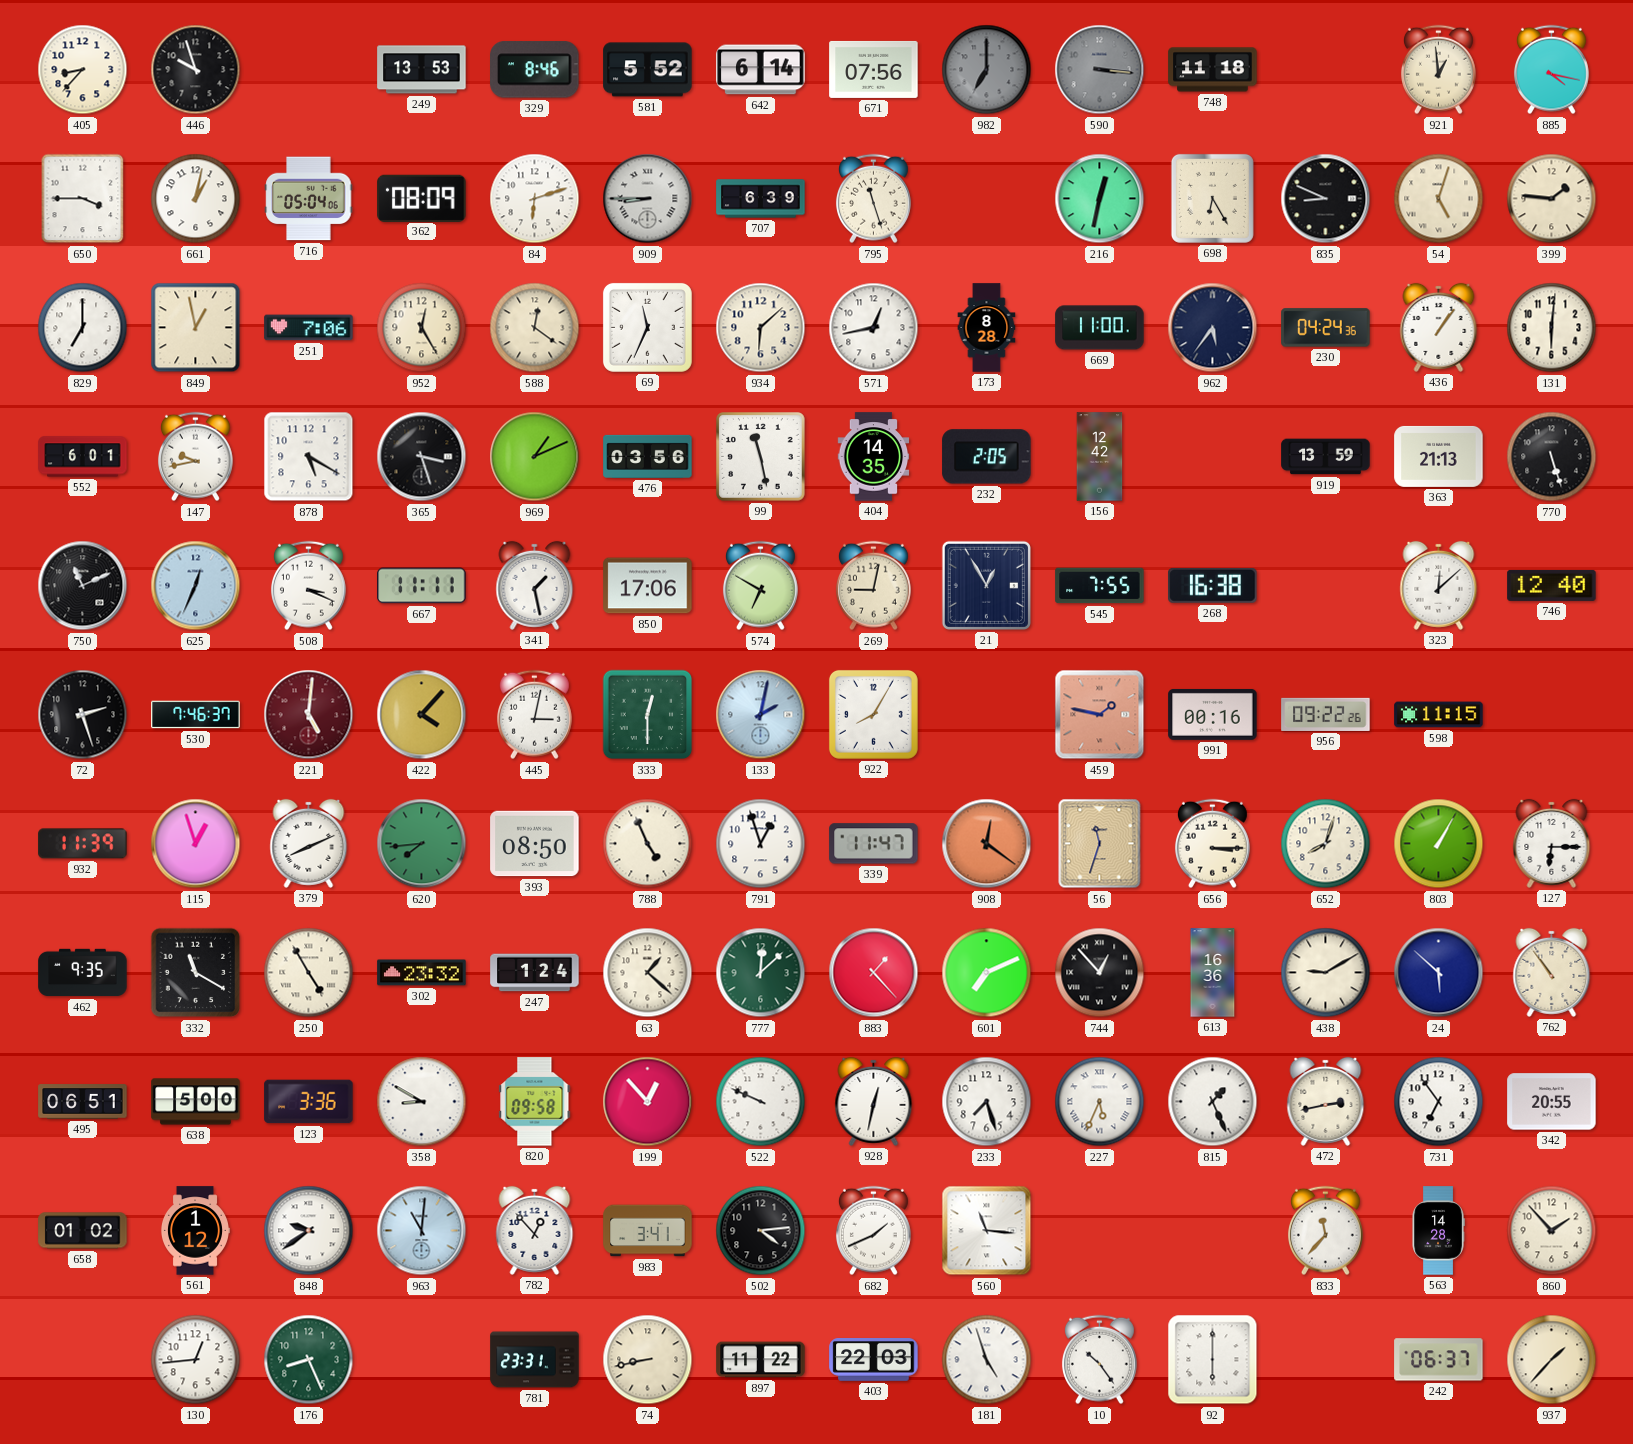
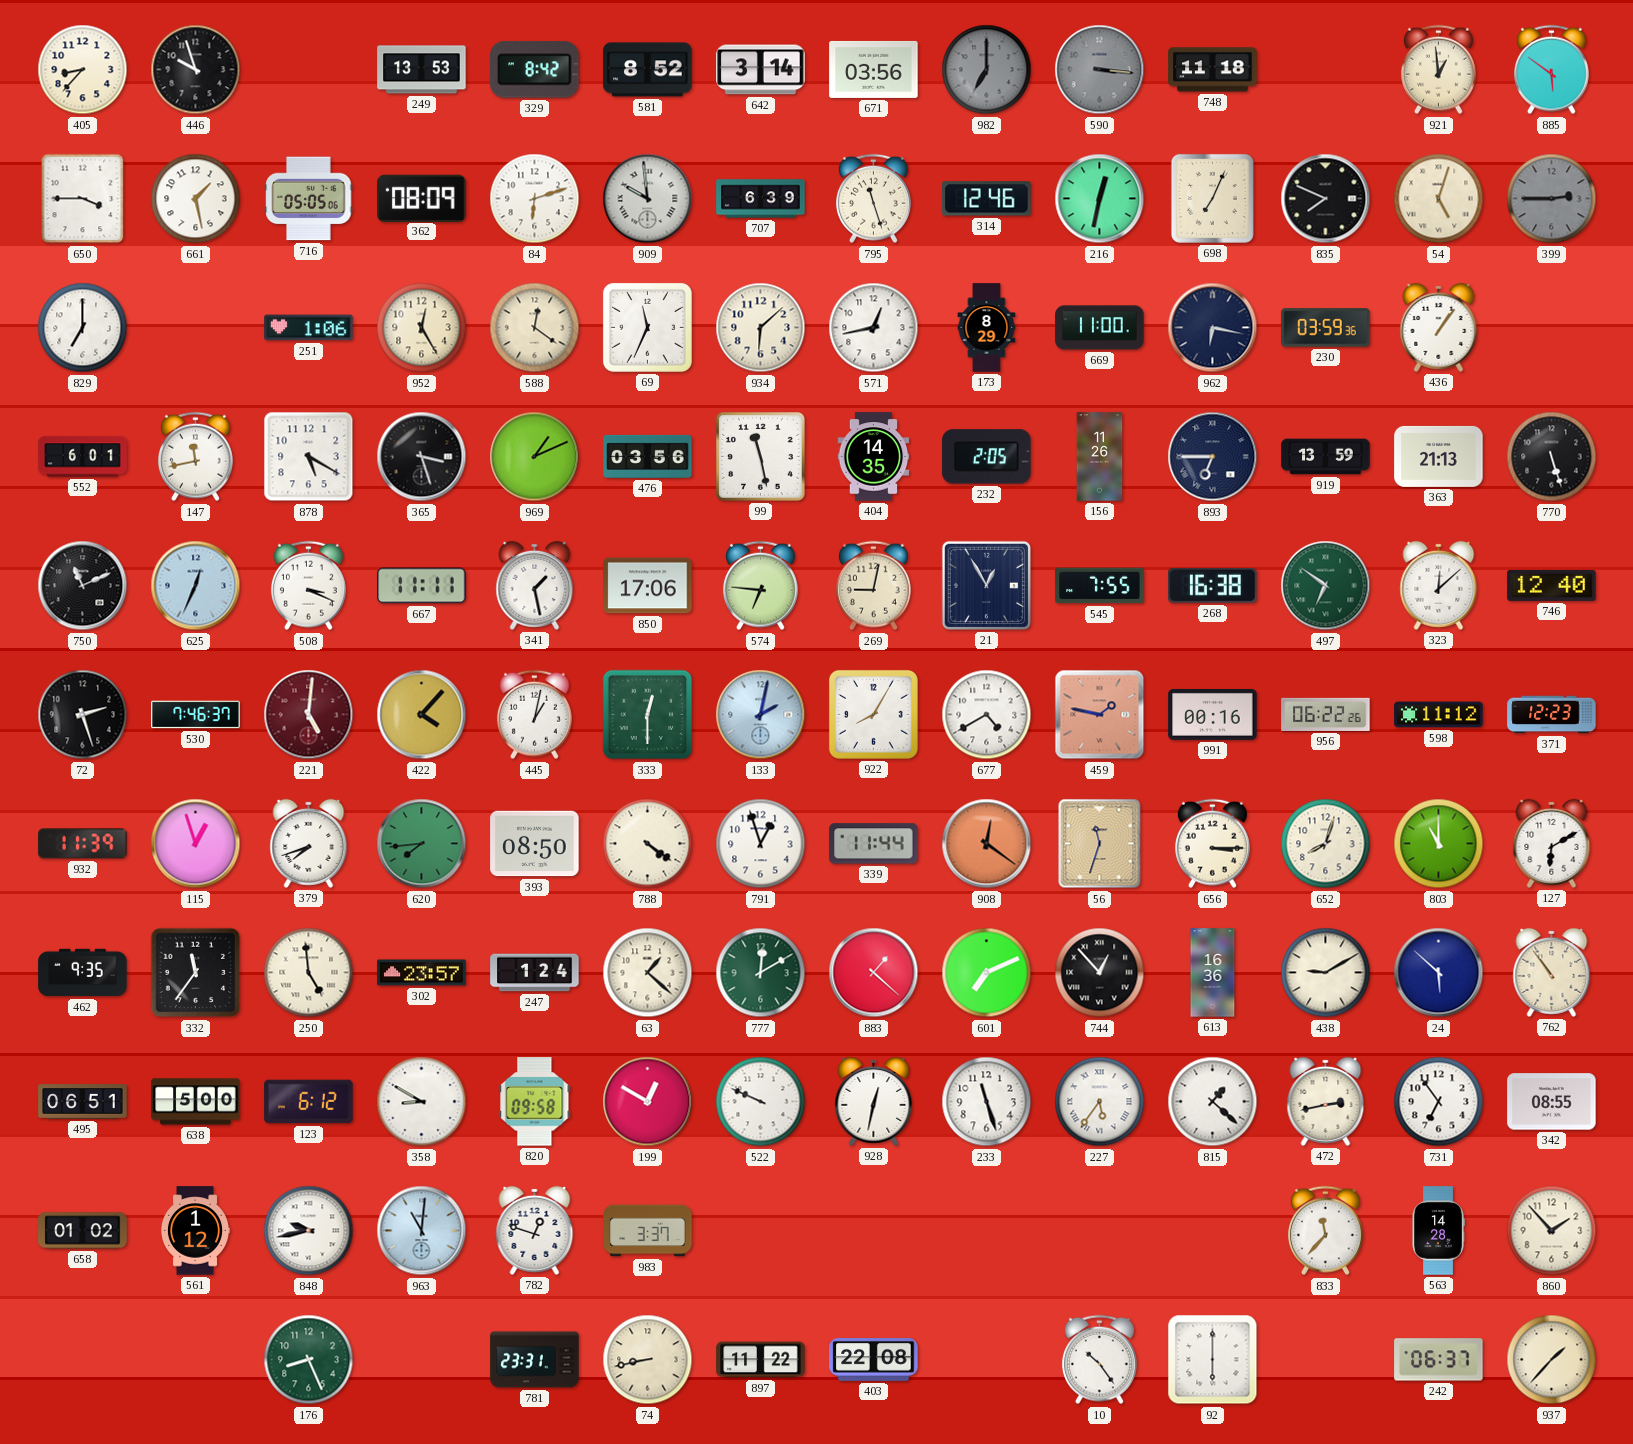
329: 8:46 -> 8:42
581: 5:52 -> 8:52
642: 6:14 -> 3:14
671: 07:56 -> 03:56
885: 4:17 -> 5:51
661: 1:02 -> 1:28
716: 05:04 -> 05:05
909: 8:45 -> 9:59
314: none -> 12:46
698: 6:25 -> 7:04
835: 8:49 -> 7:49
399: 1:46 -> 2:45
399 dial: cream -> grey
849: 12:58 -> none
251: 7:06 -> 1:06
173: 8:28 -> 8:29
962: 5:36 -> 6:17
230: 04:24 -> 03:59
131: 6:01 -> none
147: 9:43 -> 11:43
156: 12:42 -> 11:26
893: none -> 6:45
574: 6:50 -> 6:46
497: none -> 6:51
445: 3:02 -> 1:02
677: none -> 4:40
956: 09:22 -> 06:22
598: 11:15 -> 11:12
371: none -> 12:23
379: 8:11 -> 7:42
788: 4:56 -> 4:21
339: 11:47 -> 11:44
803: 1:05 -> 11:00
127: 6:15 -> 6:10
332: 11:20 -> 11:36
250: 4:55 -> 4:59
302: 23:32 -> 23:57
777: 12:08 -> 12:10
883: 1:23 -> 1:22
123: 3:36 -> 6:12
199: 12:53 -> 12:50
233: 7:27 -> 11:27
227: 5:34 -> 5:36
815: 1:26 -> 1:22
342: 20:55 -> 08:55
848: 9:39 -> 9:43
782: 12:53 -> 12:48
983: 3:41 -> 3:37
502: 4:14 -> none
682: 1:41 -> none
560: 11:16 -> none
130: 12:44 -> none
403: 22:03 -> 22:08
181: 4:57 -> none
